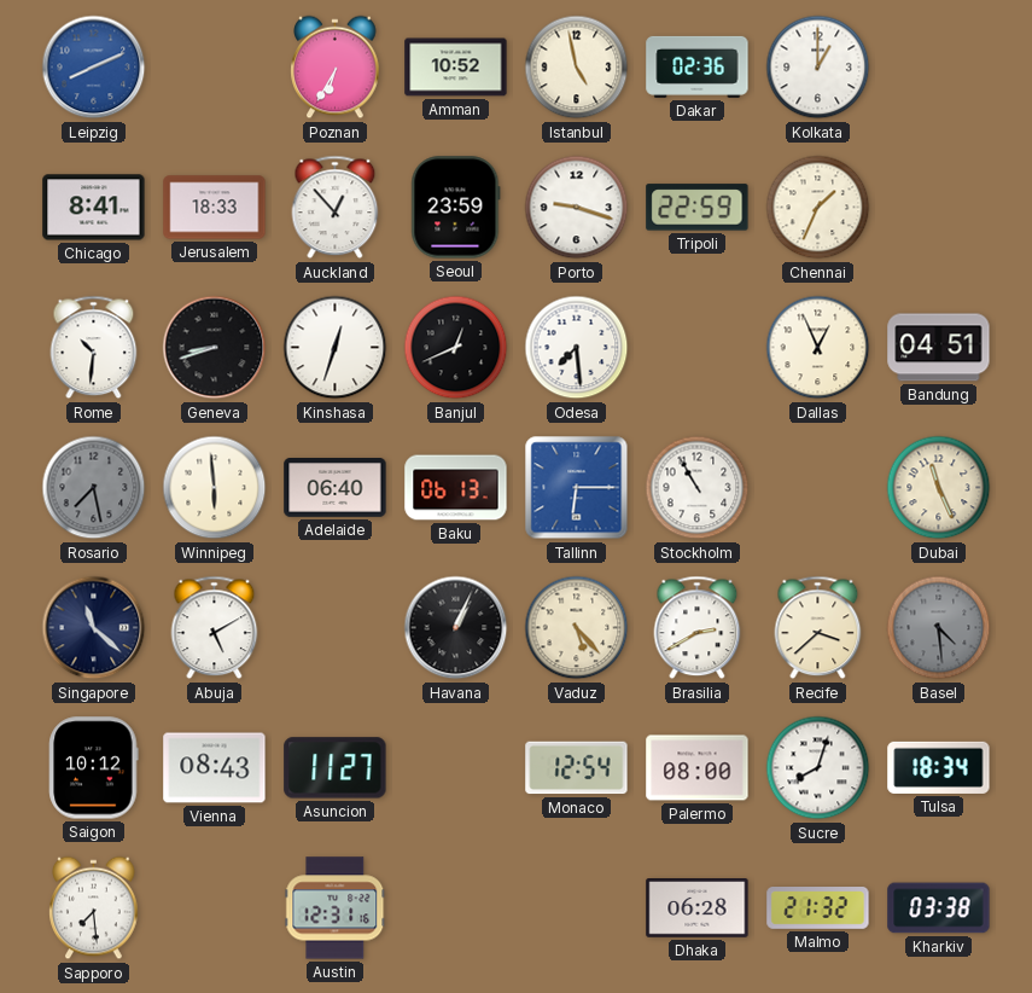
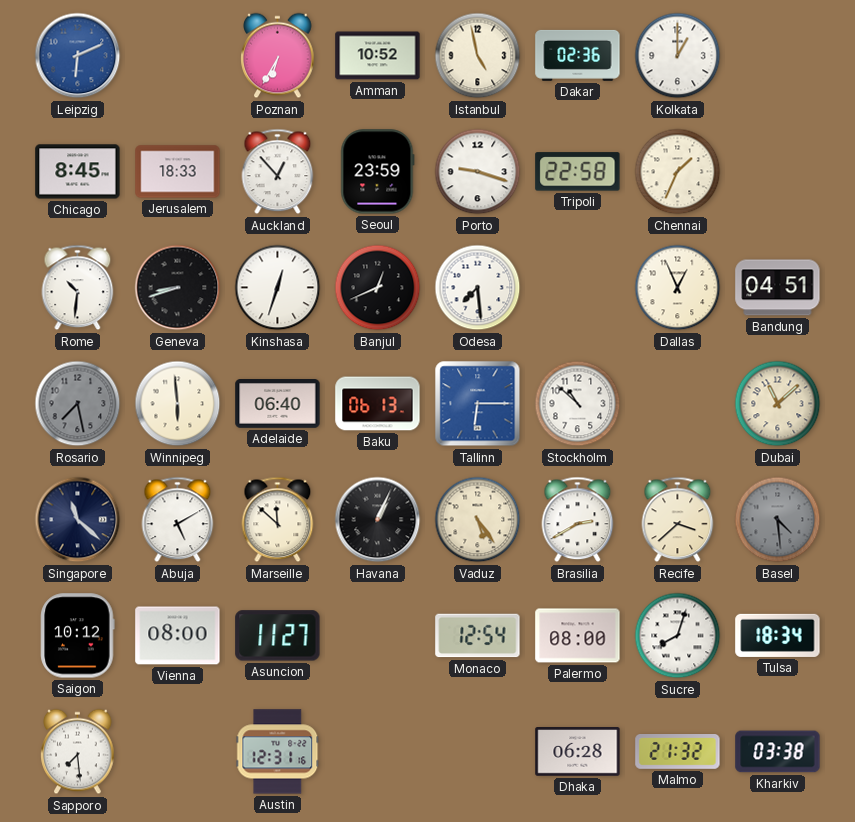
Leipzig: 8:11 -> 6:11
Chicago: 8:41 -> 8:45
Tripoli: 22:59 -> 22:58
Stockholm: 10:55 -> 10:52
Dubai: 11:26 -> 11:08
Marseille: none -> 11:52
Vaduz: 5:23 -> 5:24
Vienna: 08:43 -> 08:00
